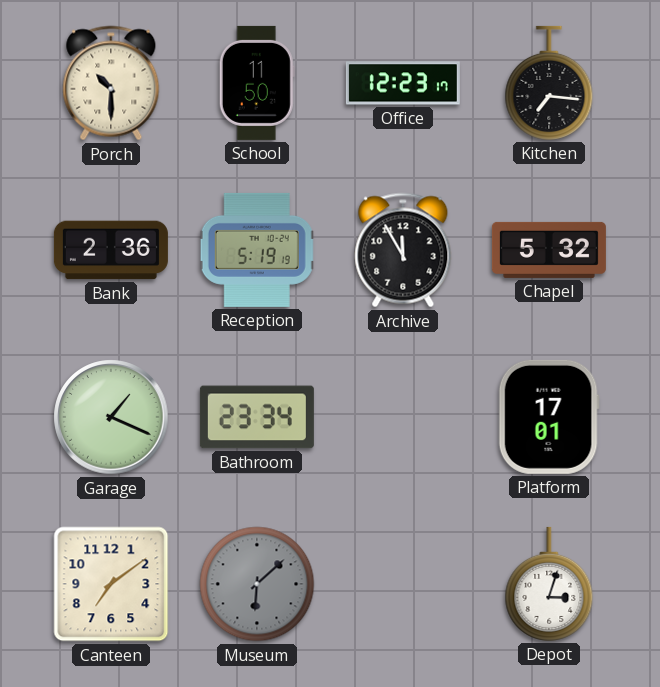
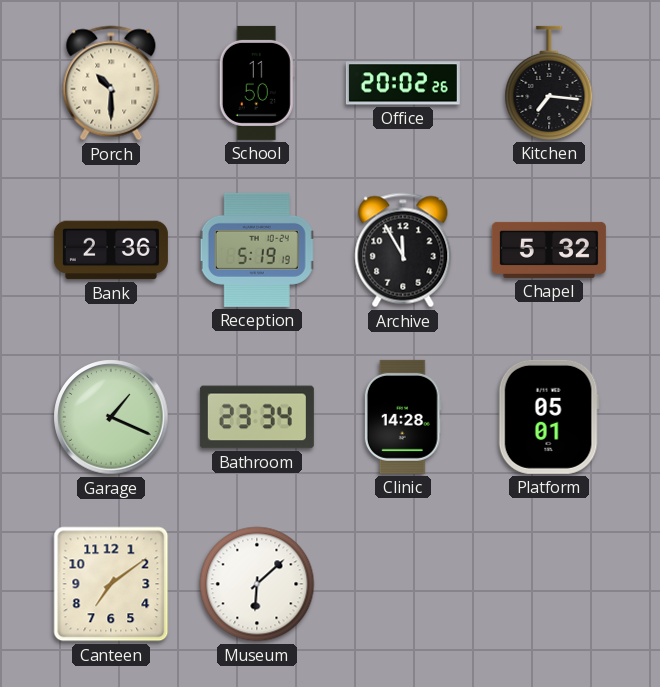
Office: 12:23 -> 20:02
Clinic: none -> 14:28
Platform: 17:01 -> 05:01
Museum dial: grey -> white
Depot: 3:03 -> none
